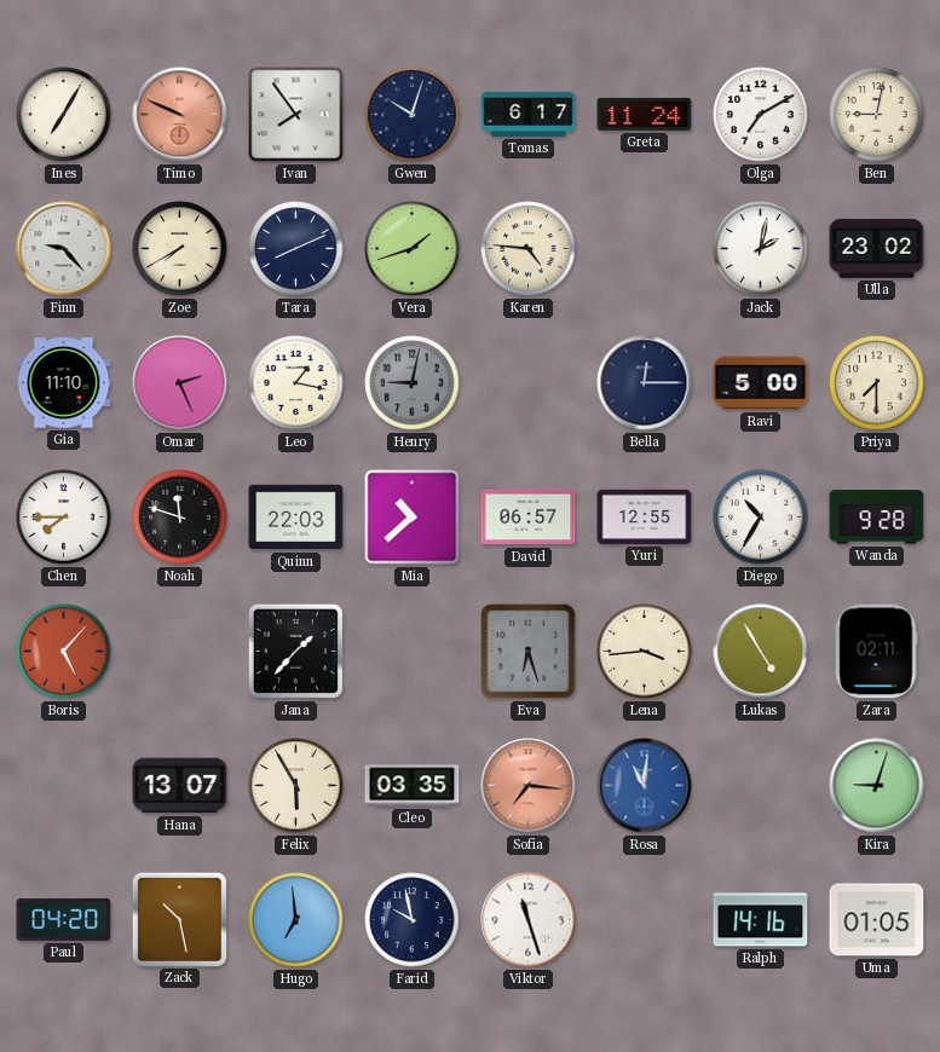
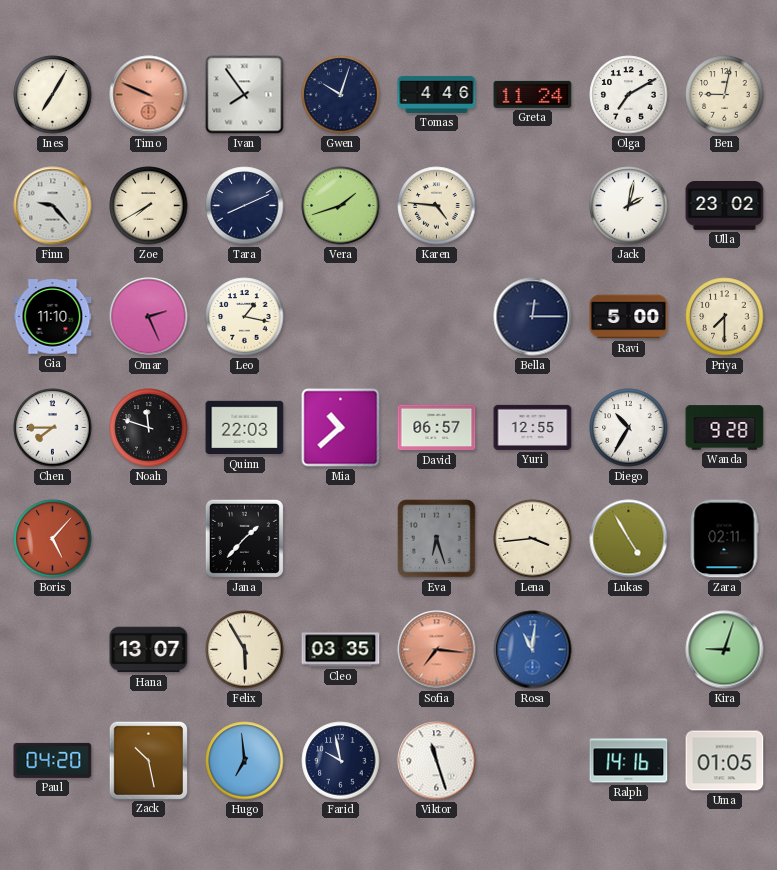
Tomas: 6:17 -> 4:46
Henry: 9:02 -> none
